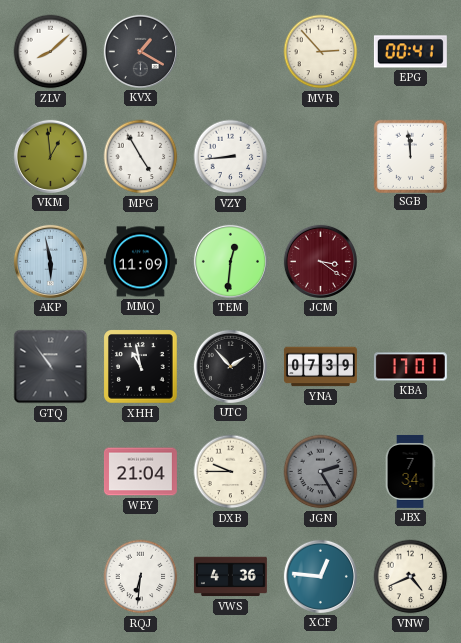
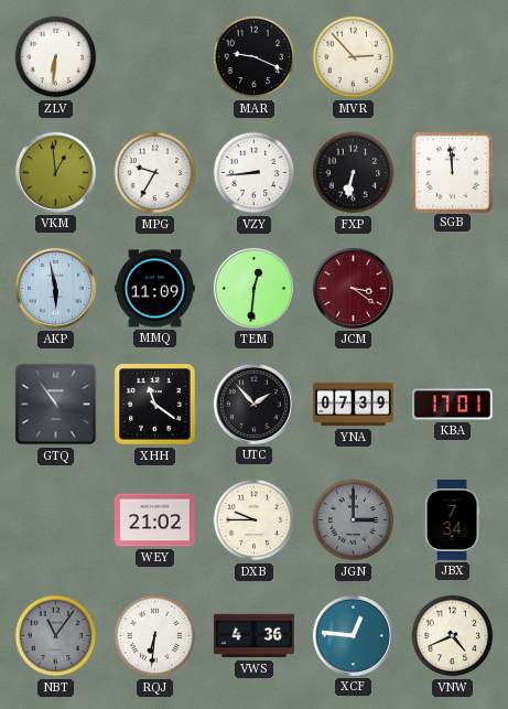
ZLV: 8:08 -> 6:31
KVX: 1:20 -> none
MAR: none -> 9:19
EPG: 00:41 -> none
MPG: 4:55 -> 9:35
FXP: none -> 6:32
XHH: 10:58 -> 11:21
WEY: 21:04 -> 21:02
JGN: 2:25 -> 3:00
NBT: none -> 11:06
